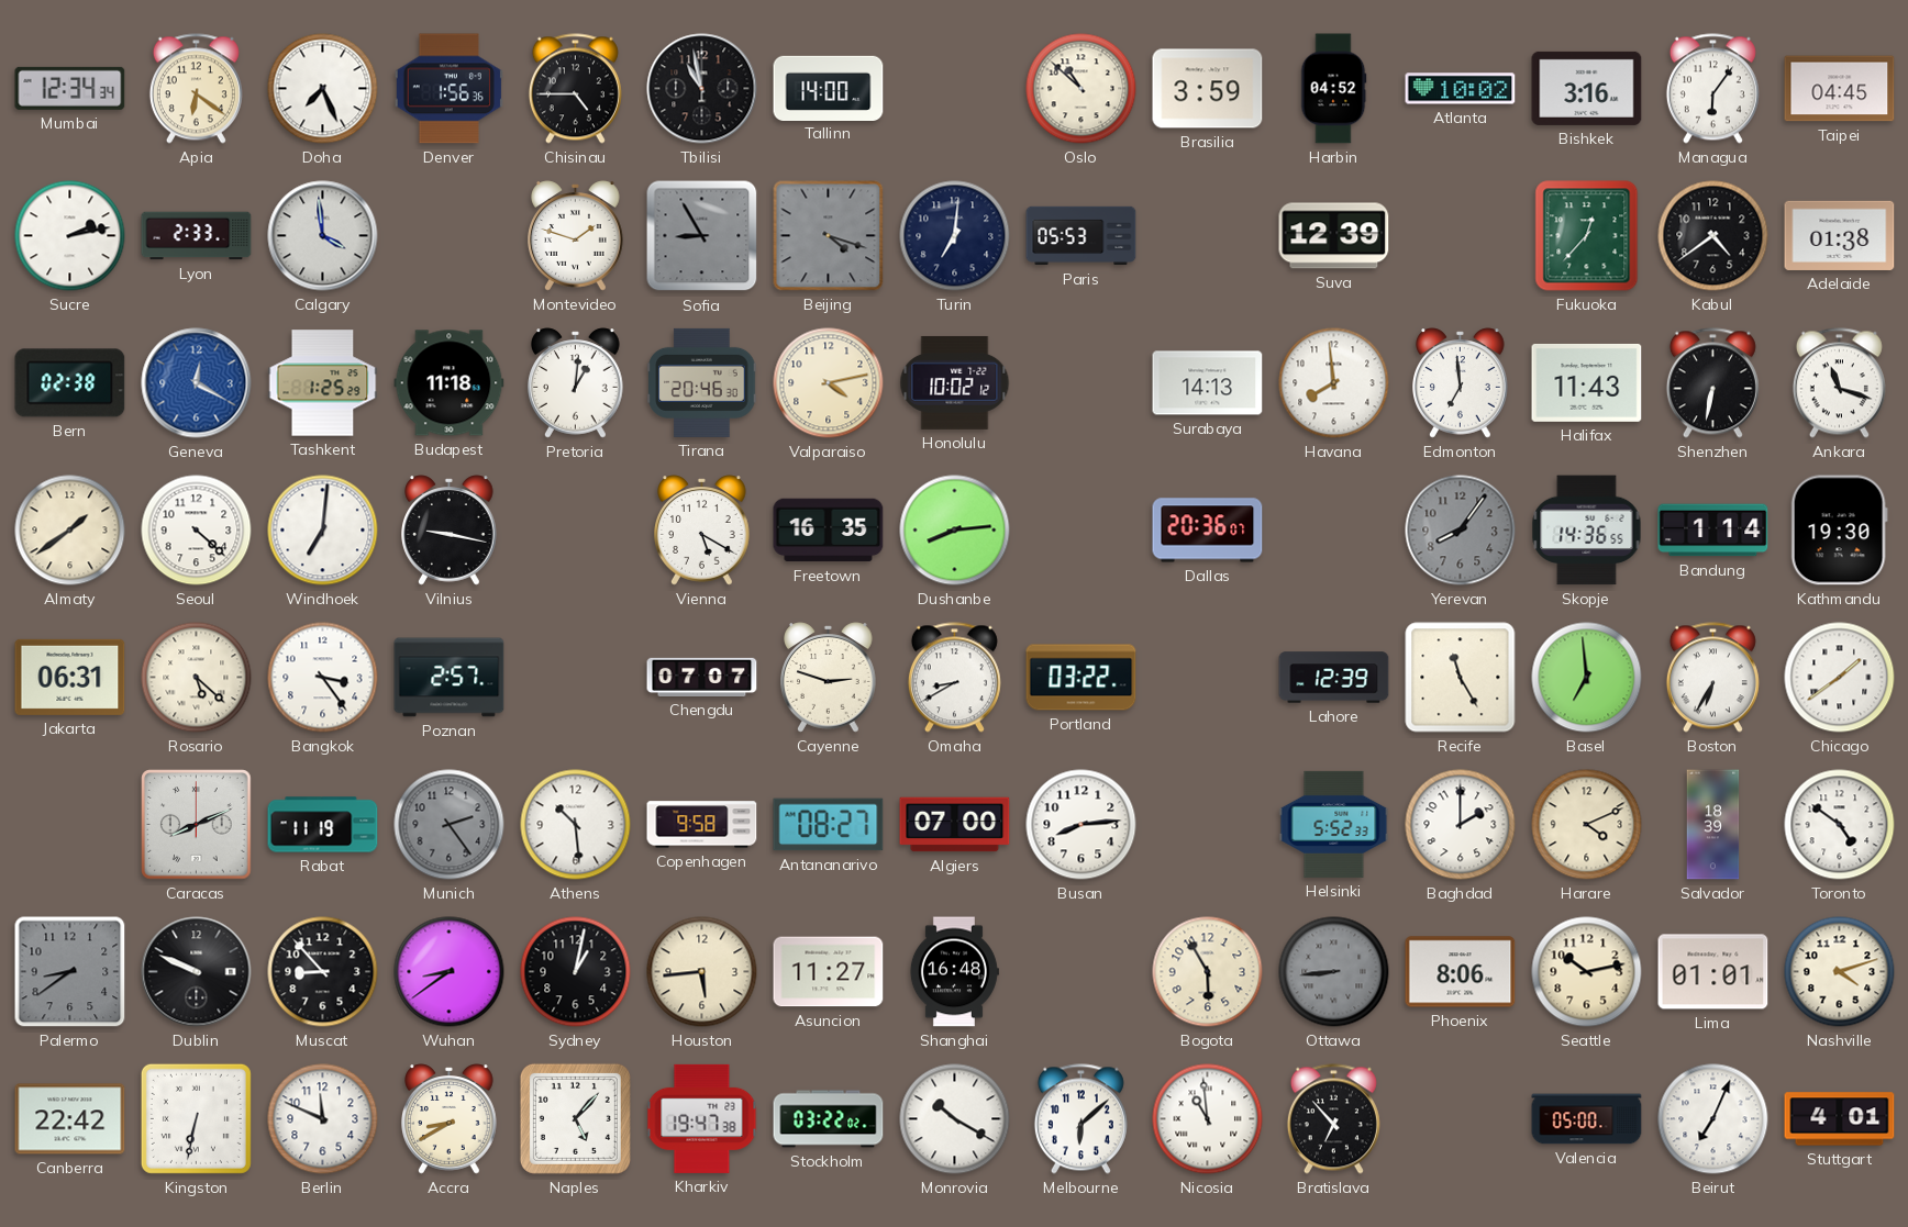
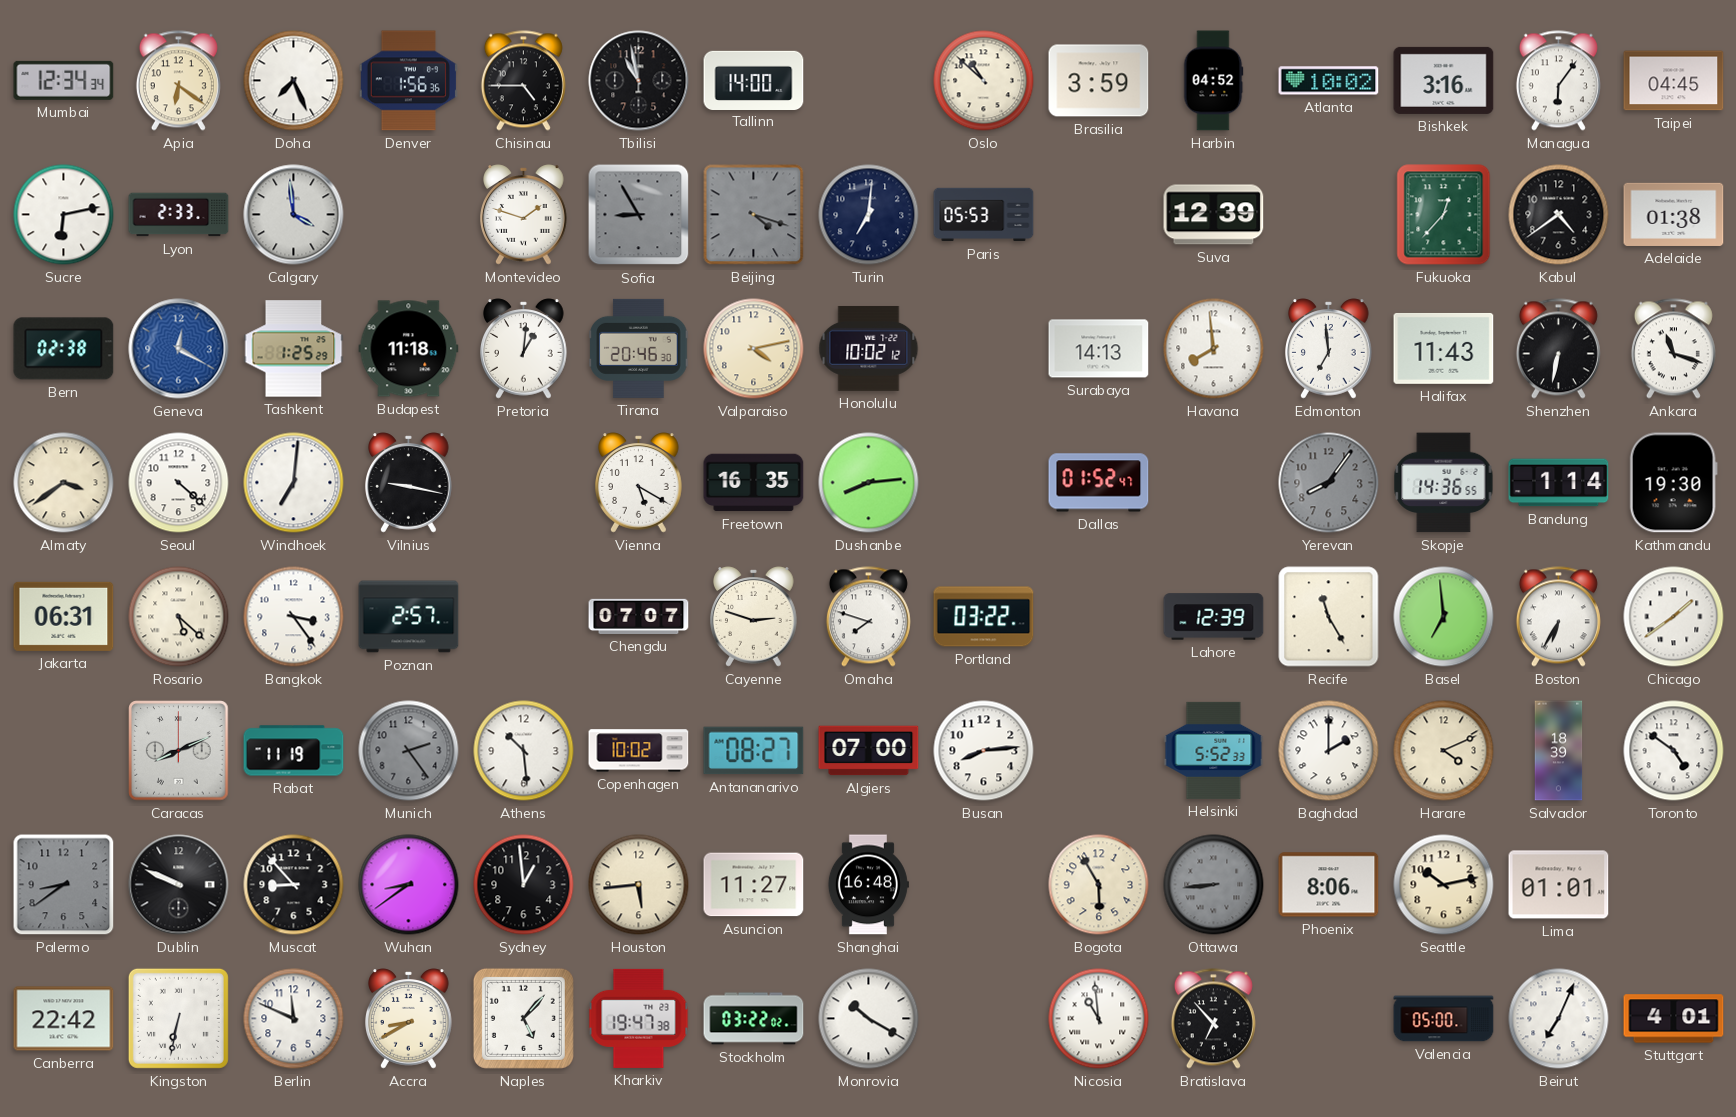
Sucre: 2:13 -> 6:13
Almaty: 1:39 -> 3:39
Dallas: 20:36 -> 01:52
Omaha: 8:40 -> 7:48
Copenhagen: 9:58 -> 10:02
Sydney: 1:02 -> 12:59
Nashville: 4:12 -> none
Melbourne: 6:08 -> none
